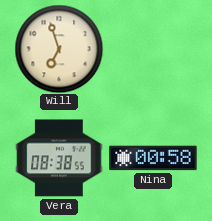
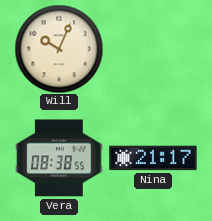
Will: 6:57 -> 10:04
Nina: 00:58 -> 21:17
